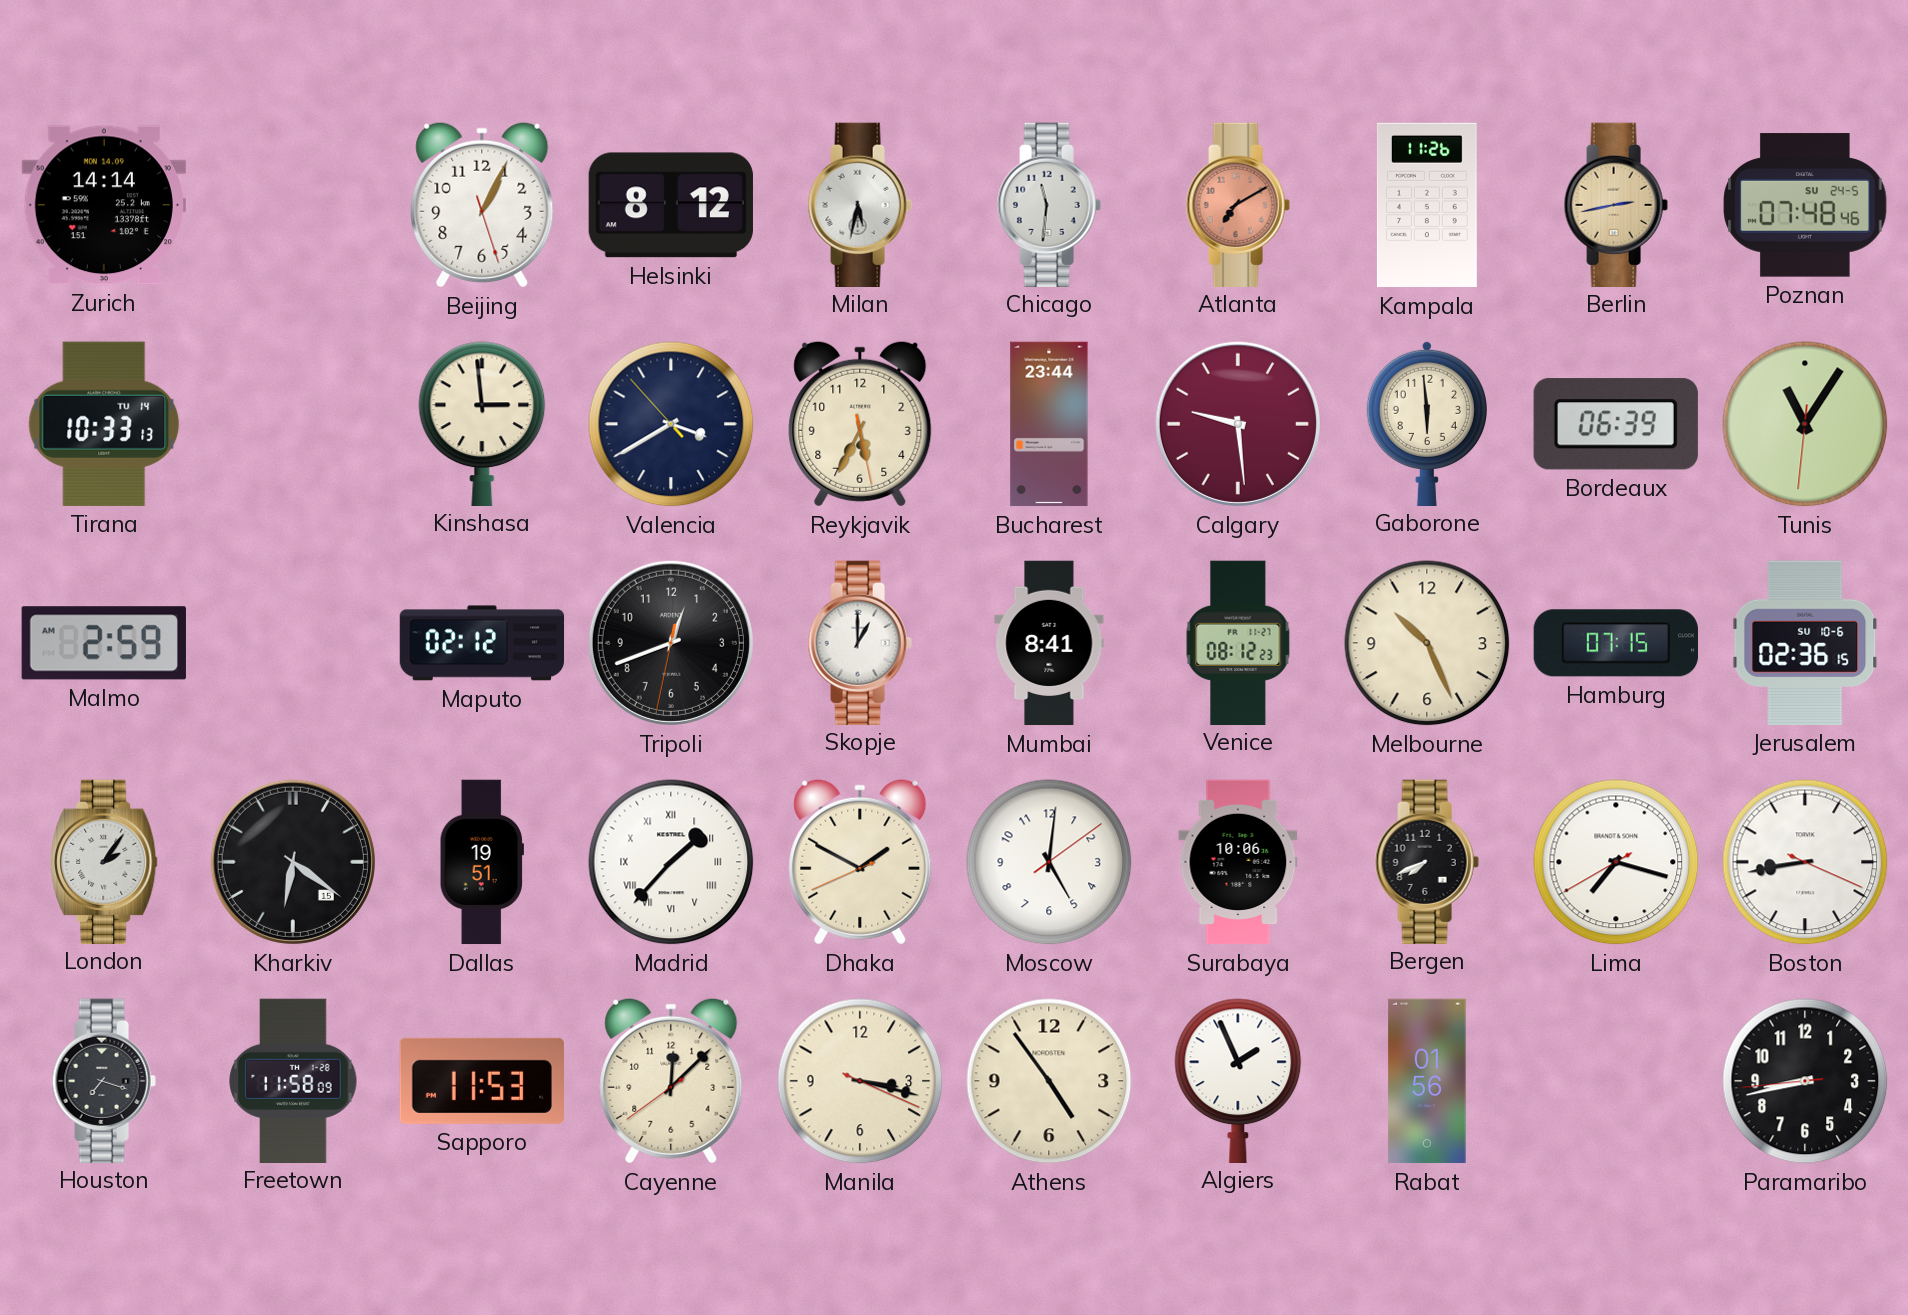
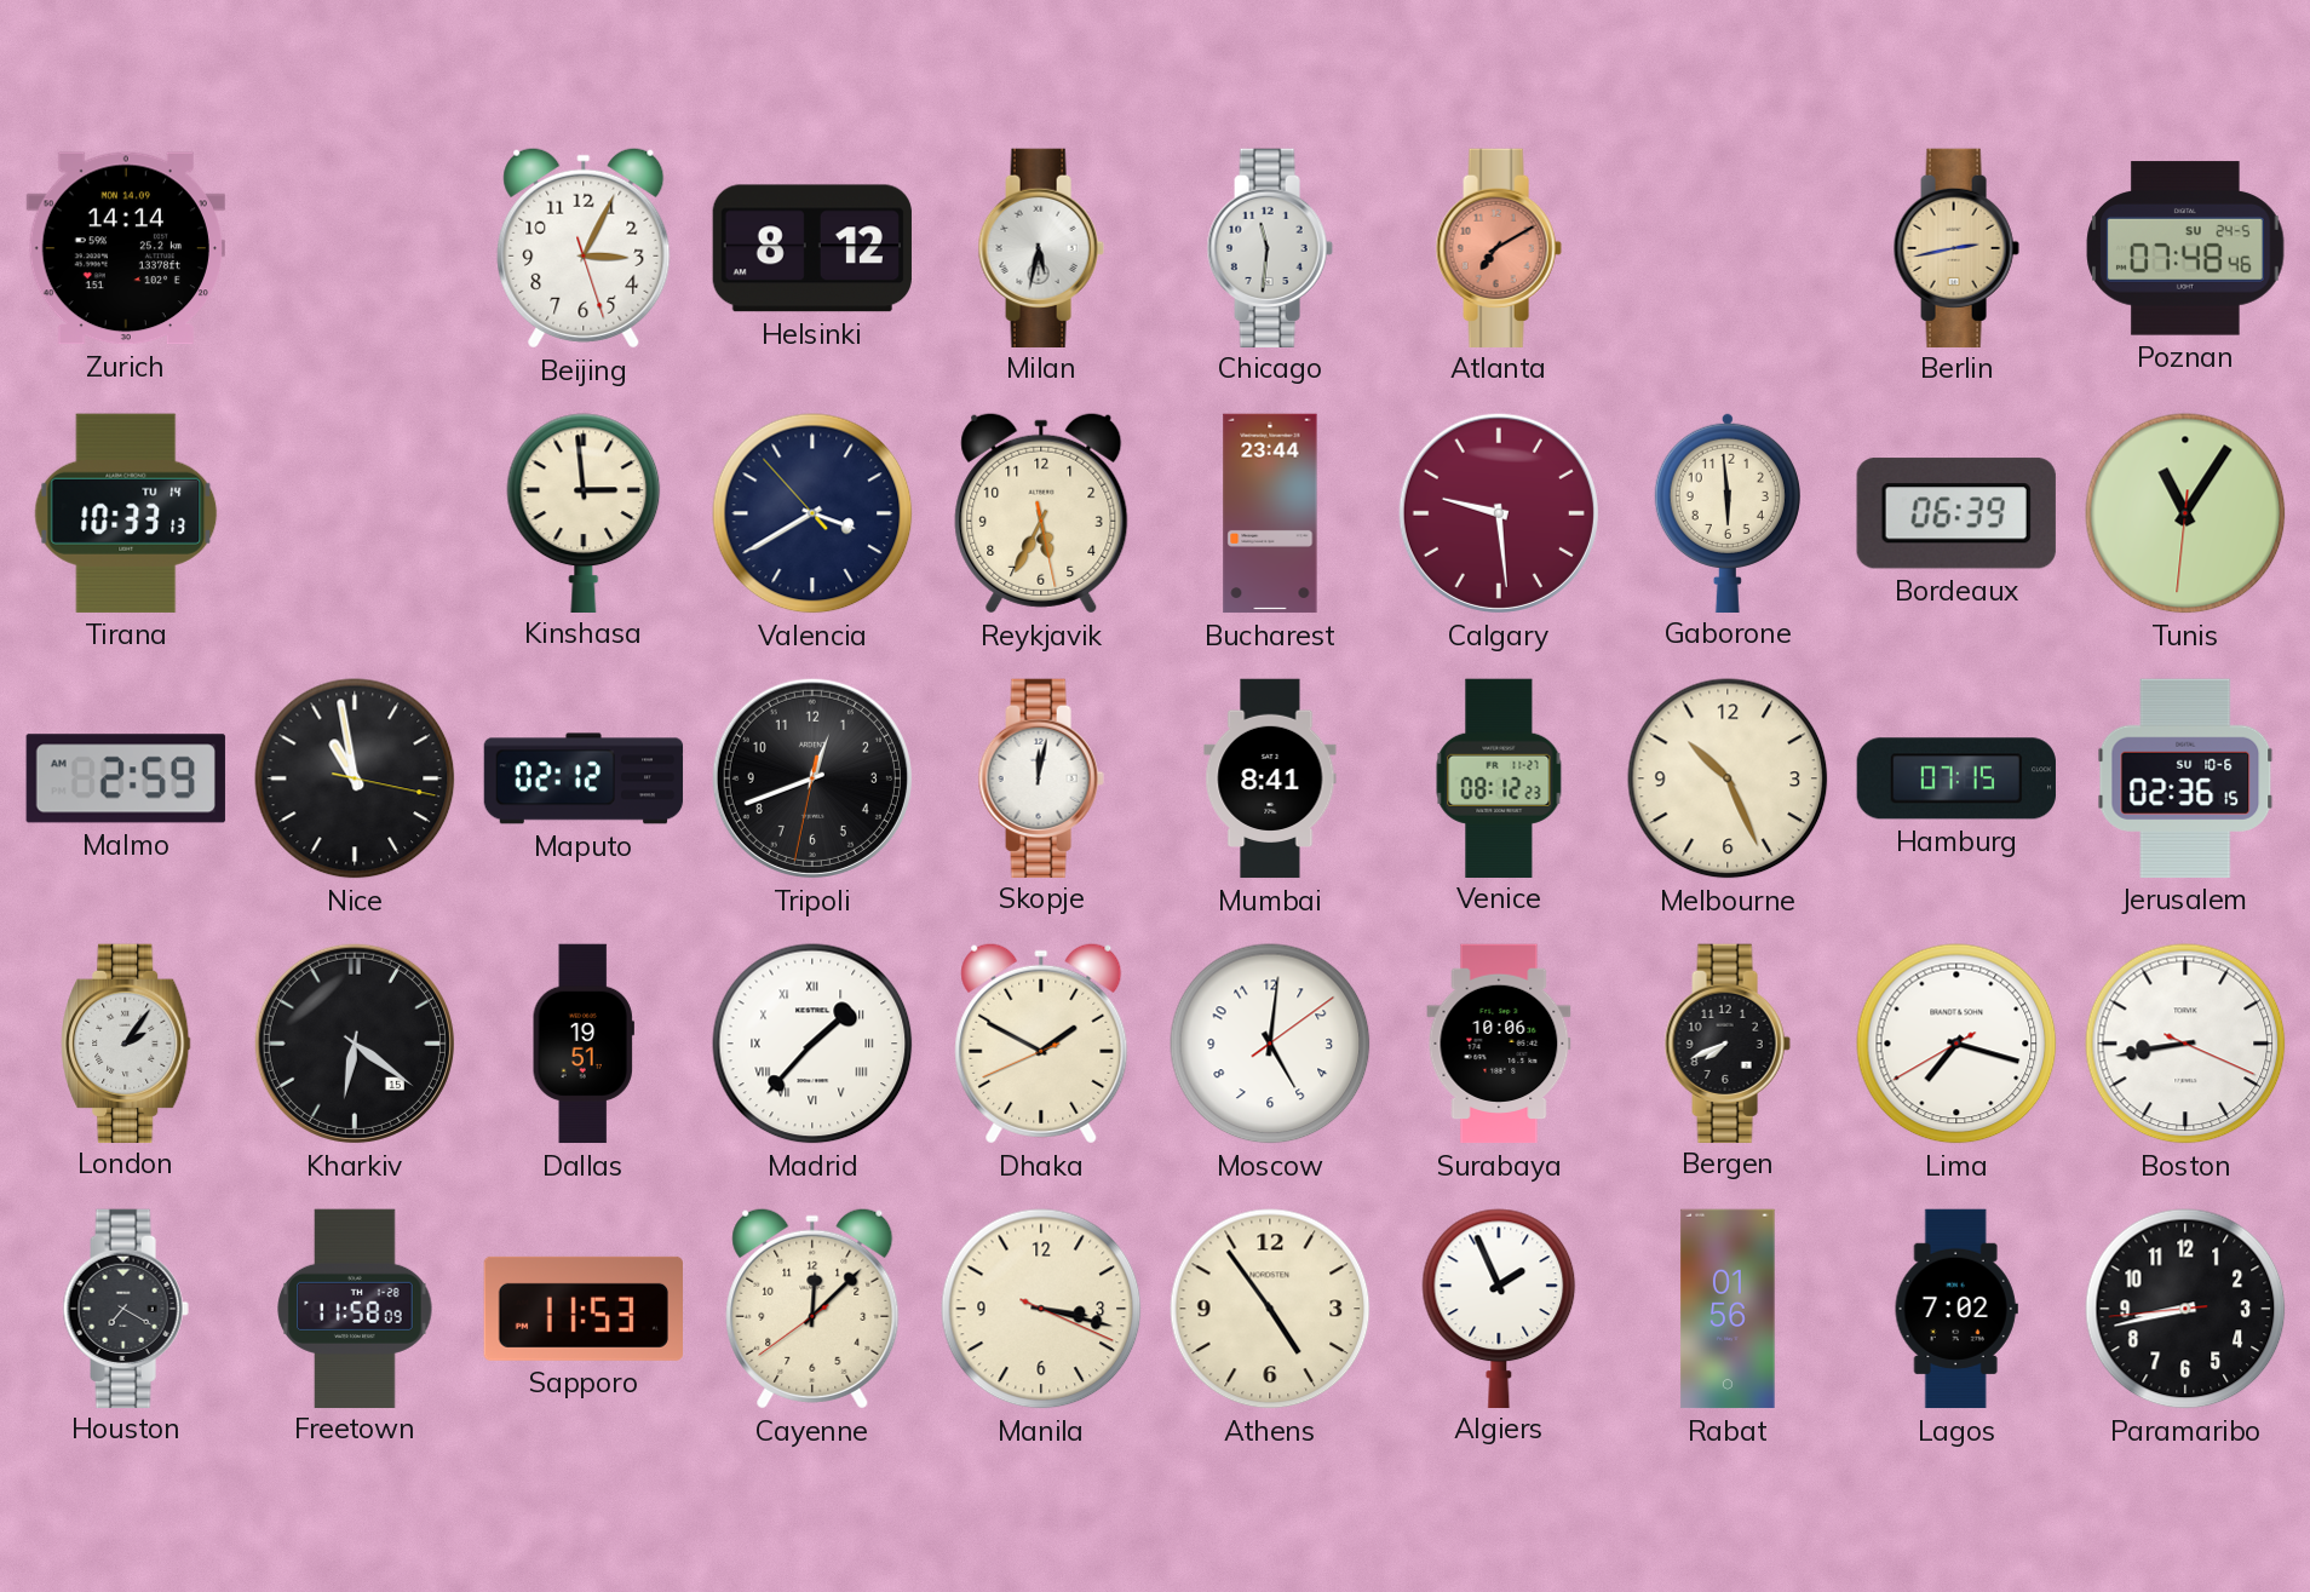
Beijing: 1:04 -> 3:04
Kampala: 11:26 -> none
Nice: none -> 10:58
Skopje: 1:00 -> 12:02
Houston: 7:18 -> 7:20
Lagos: none -> 7:02
